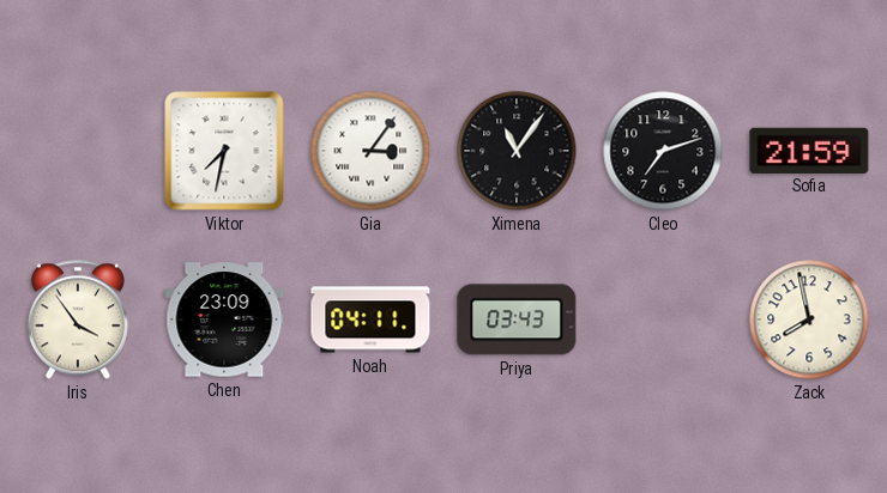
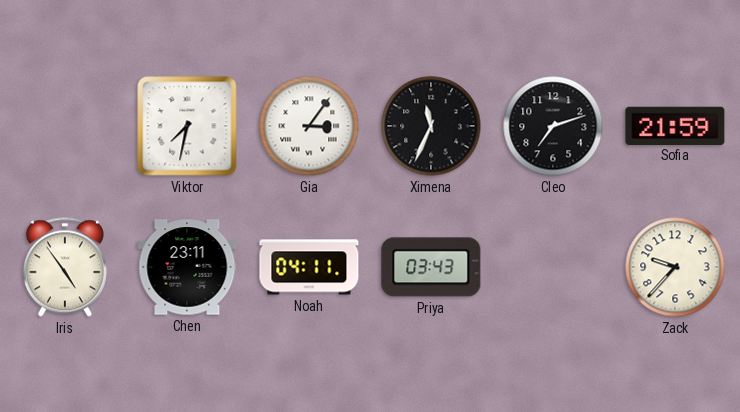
Ximena: 11:06 -> 11:34
Iris: 3:54 -> 4:54
Chen: 23:09 -> 23:11
Zack: 7:58 -> 9:37
